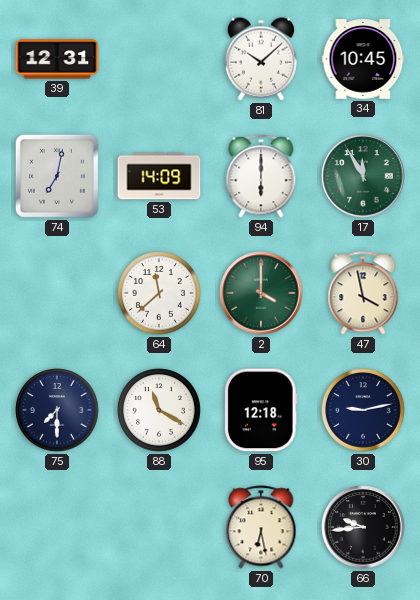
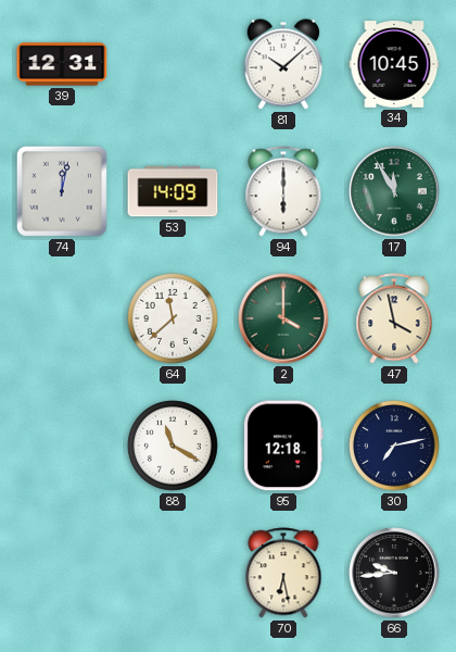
74: 7:02 -> 12:02
75: 7:30 -> none
30: 9:13 -> 7:13
